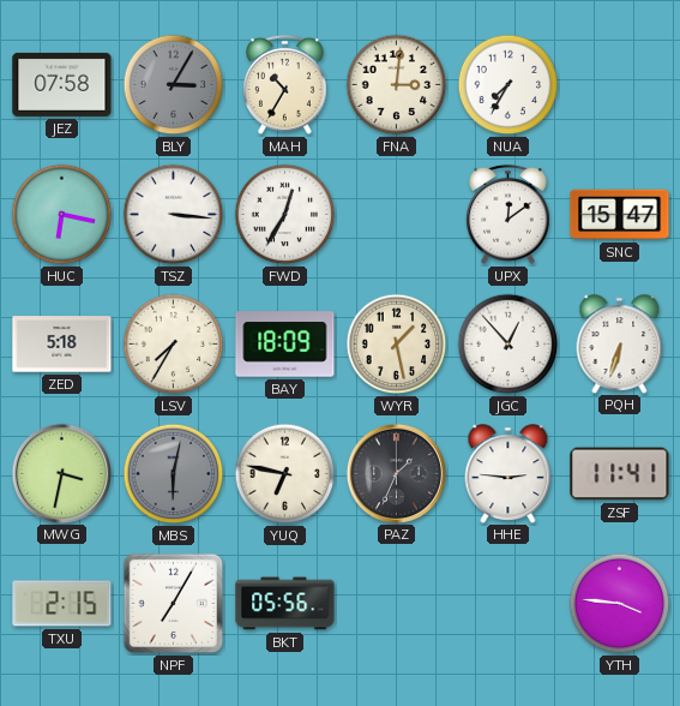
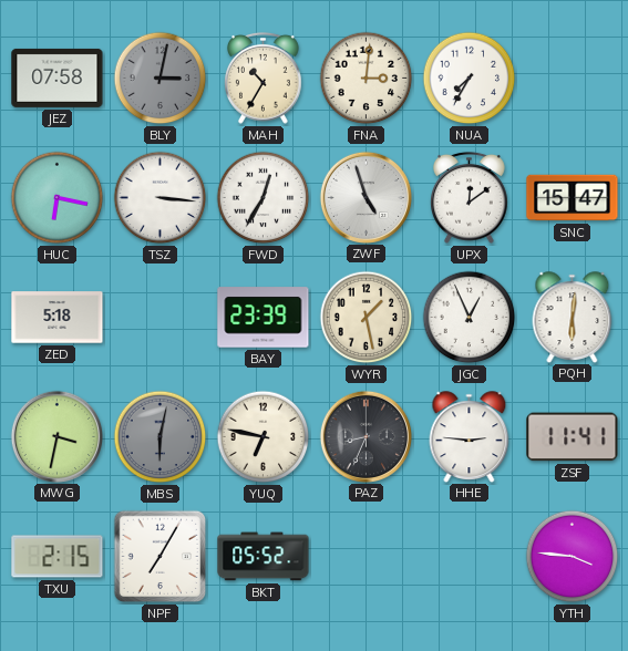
BLY: 3:05 -> 3:02
ZWF: none -> 4:57
LSV: 7:35 -> none
BAY: 18:09 -> 23:39
JGC: 12:53 -> 12:56
PQH: 6:33 -> 6:01
PAZ: 1:34 -> 8:34
BKT: 05:56 -> 05:52
